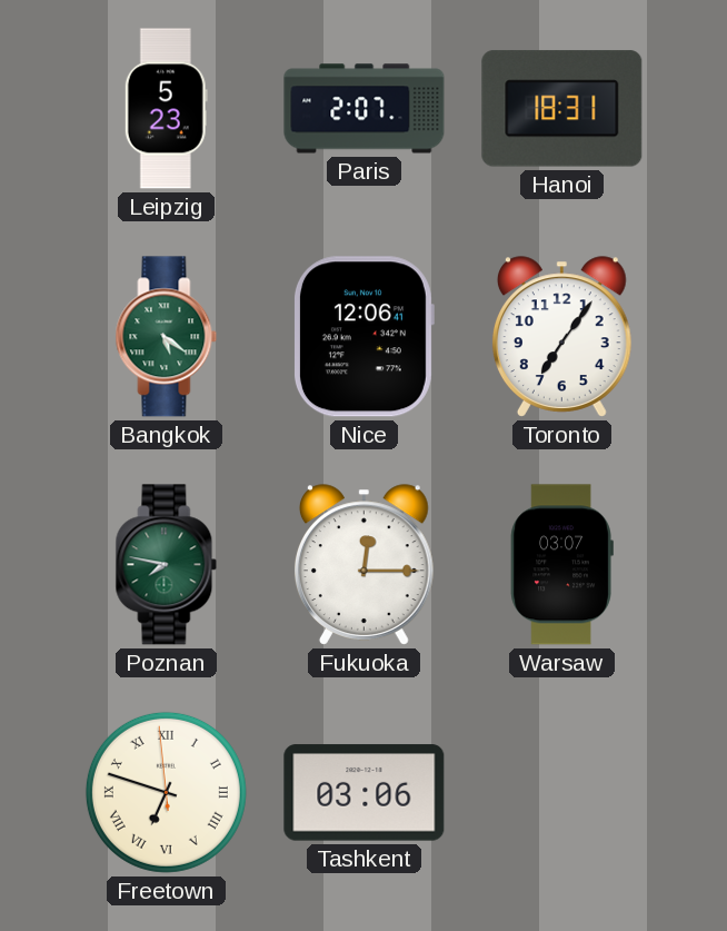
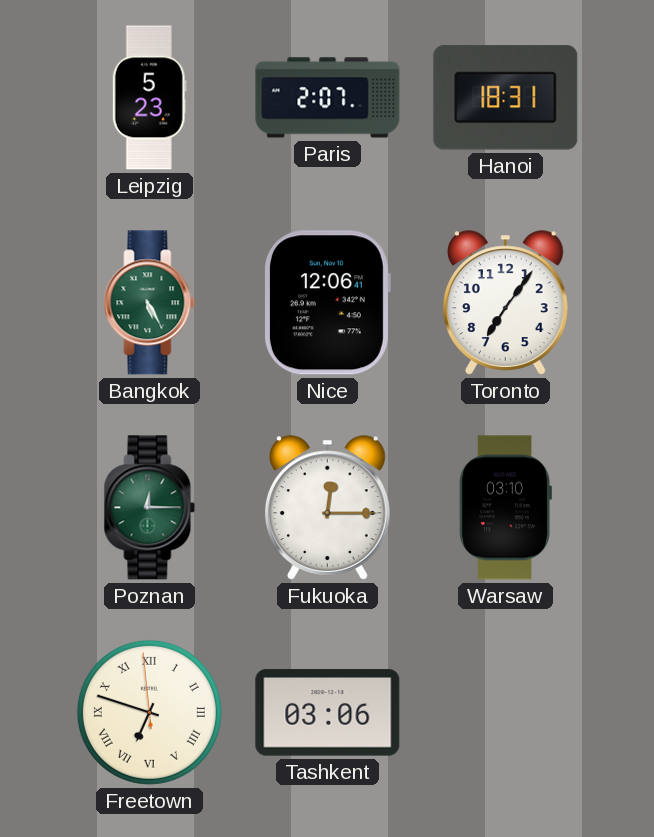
Bangkok: 5:21 -> 5:25
Poznan: 7:47 -> 12:15
Warsaw: 03:07 -> 03:10
